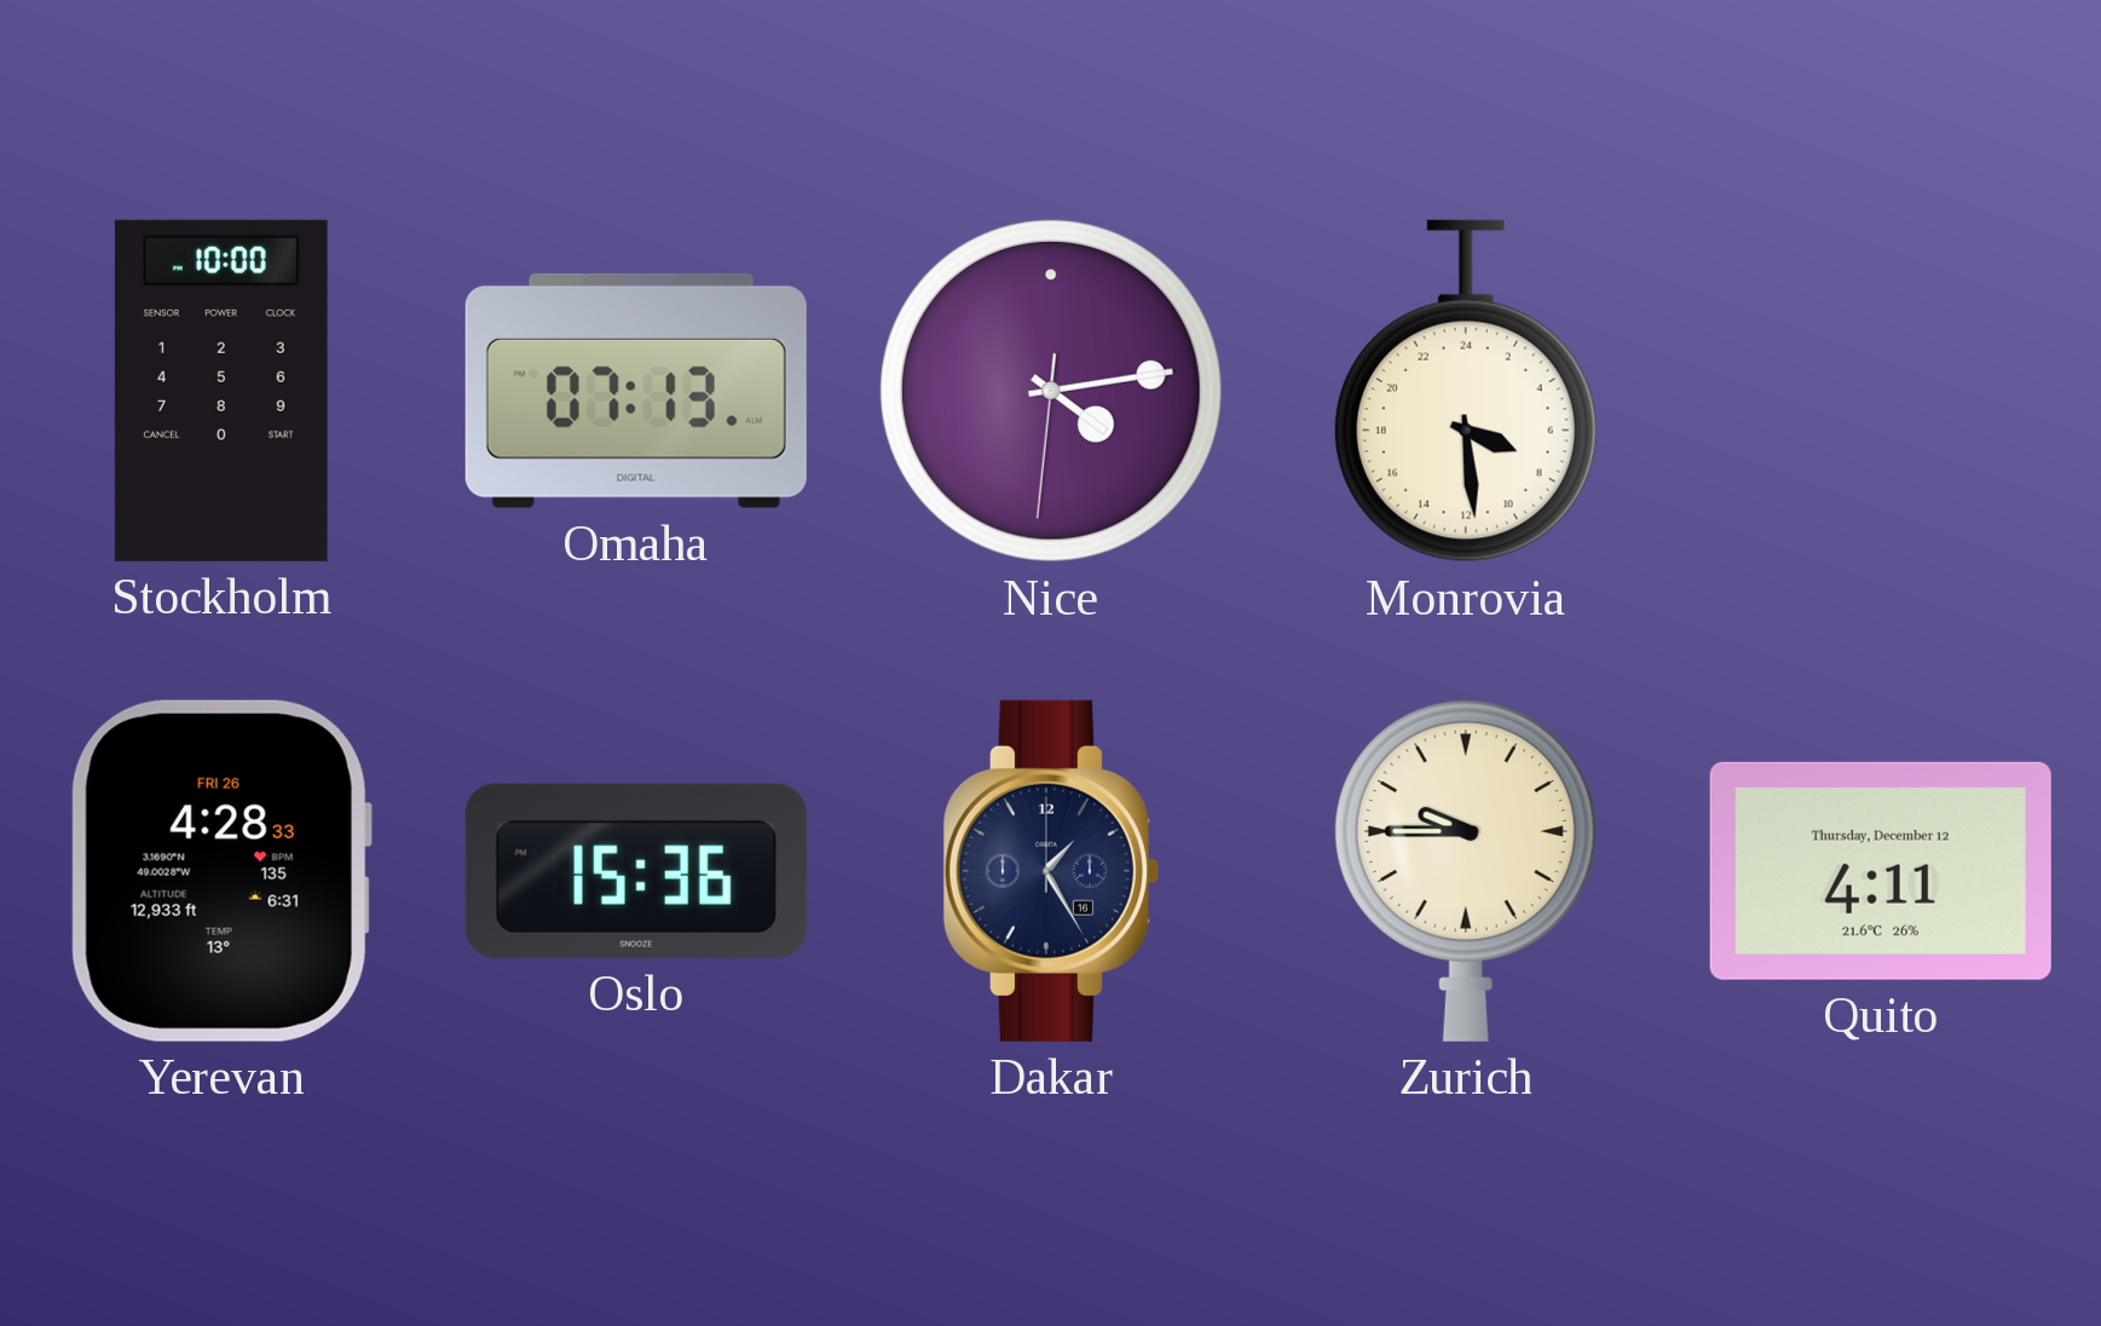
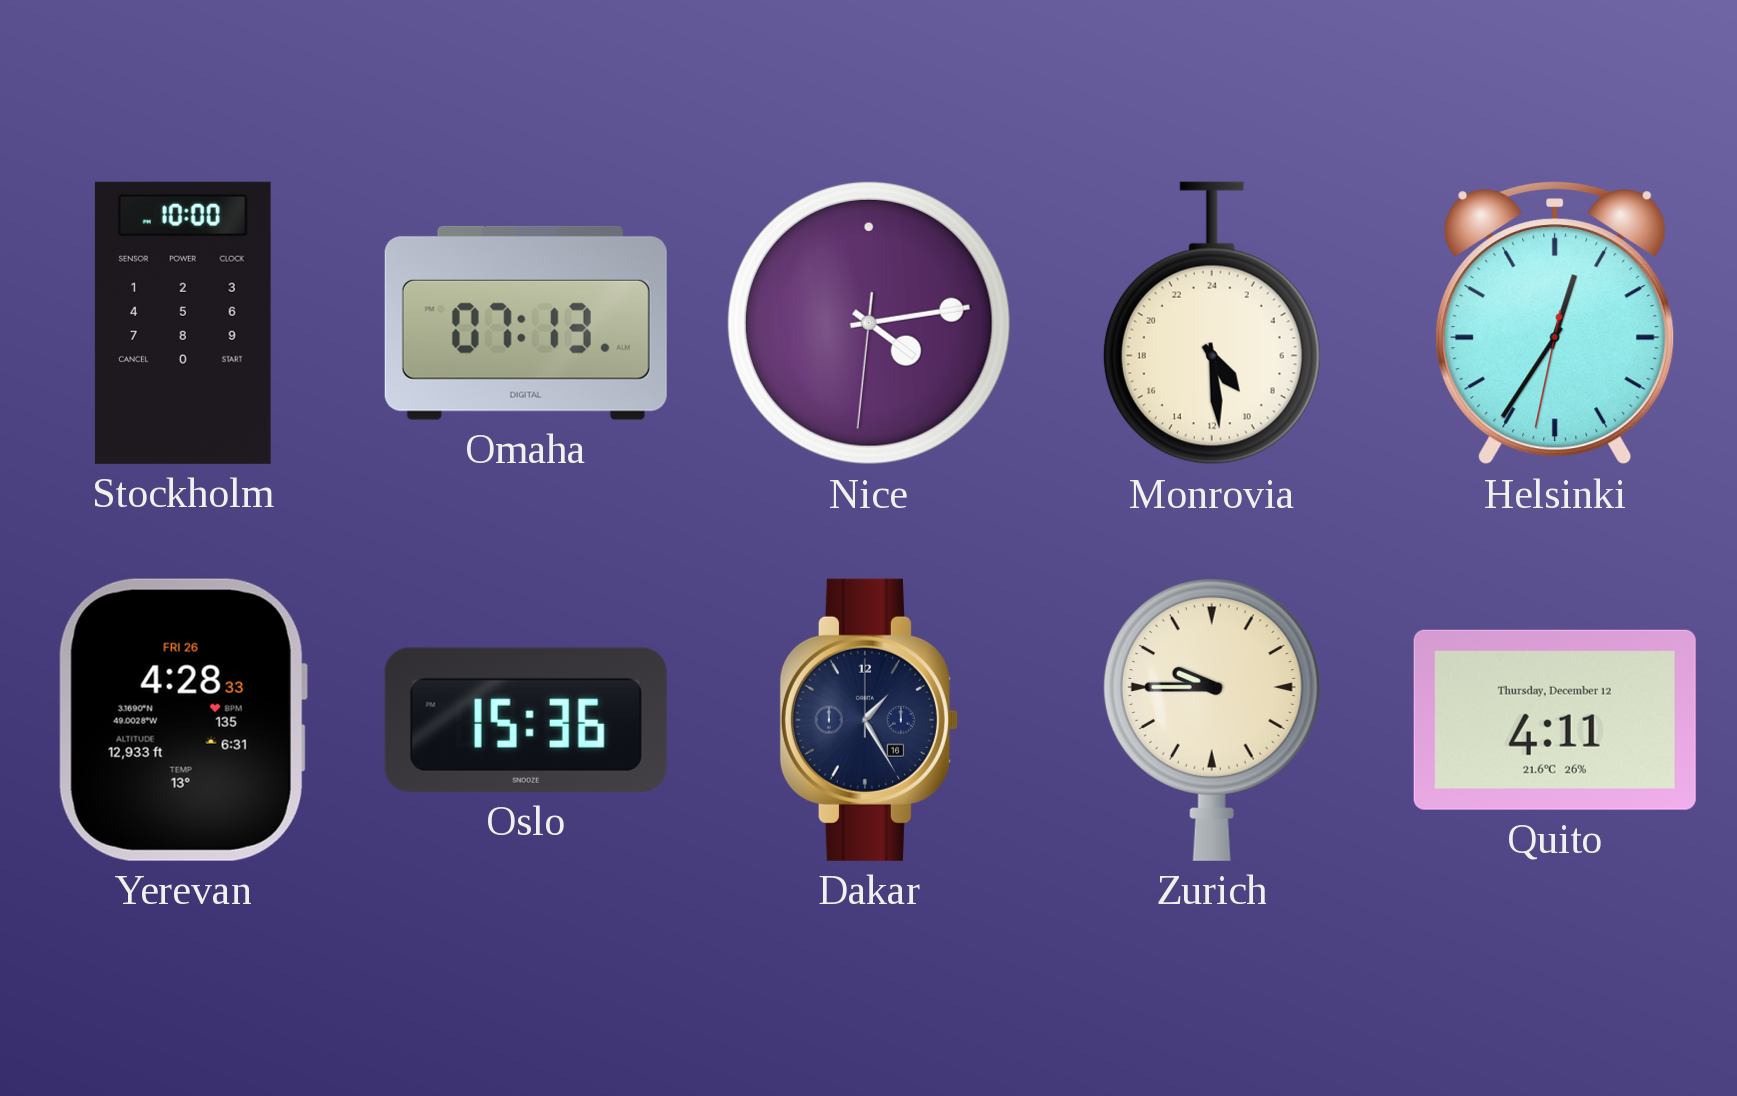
Monrovia: 7:29 -> 9:29
Helsinki: none -> 12:35
